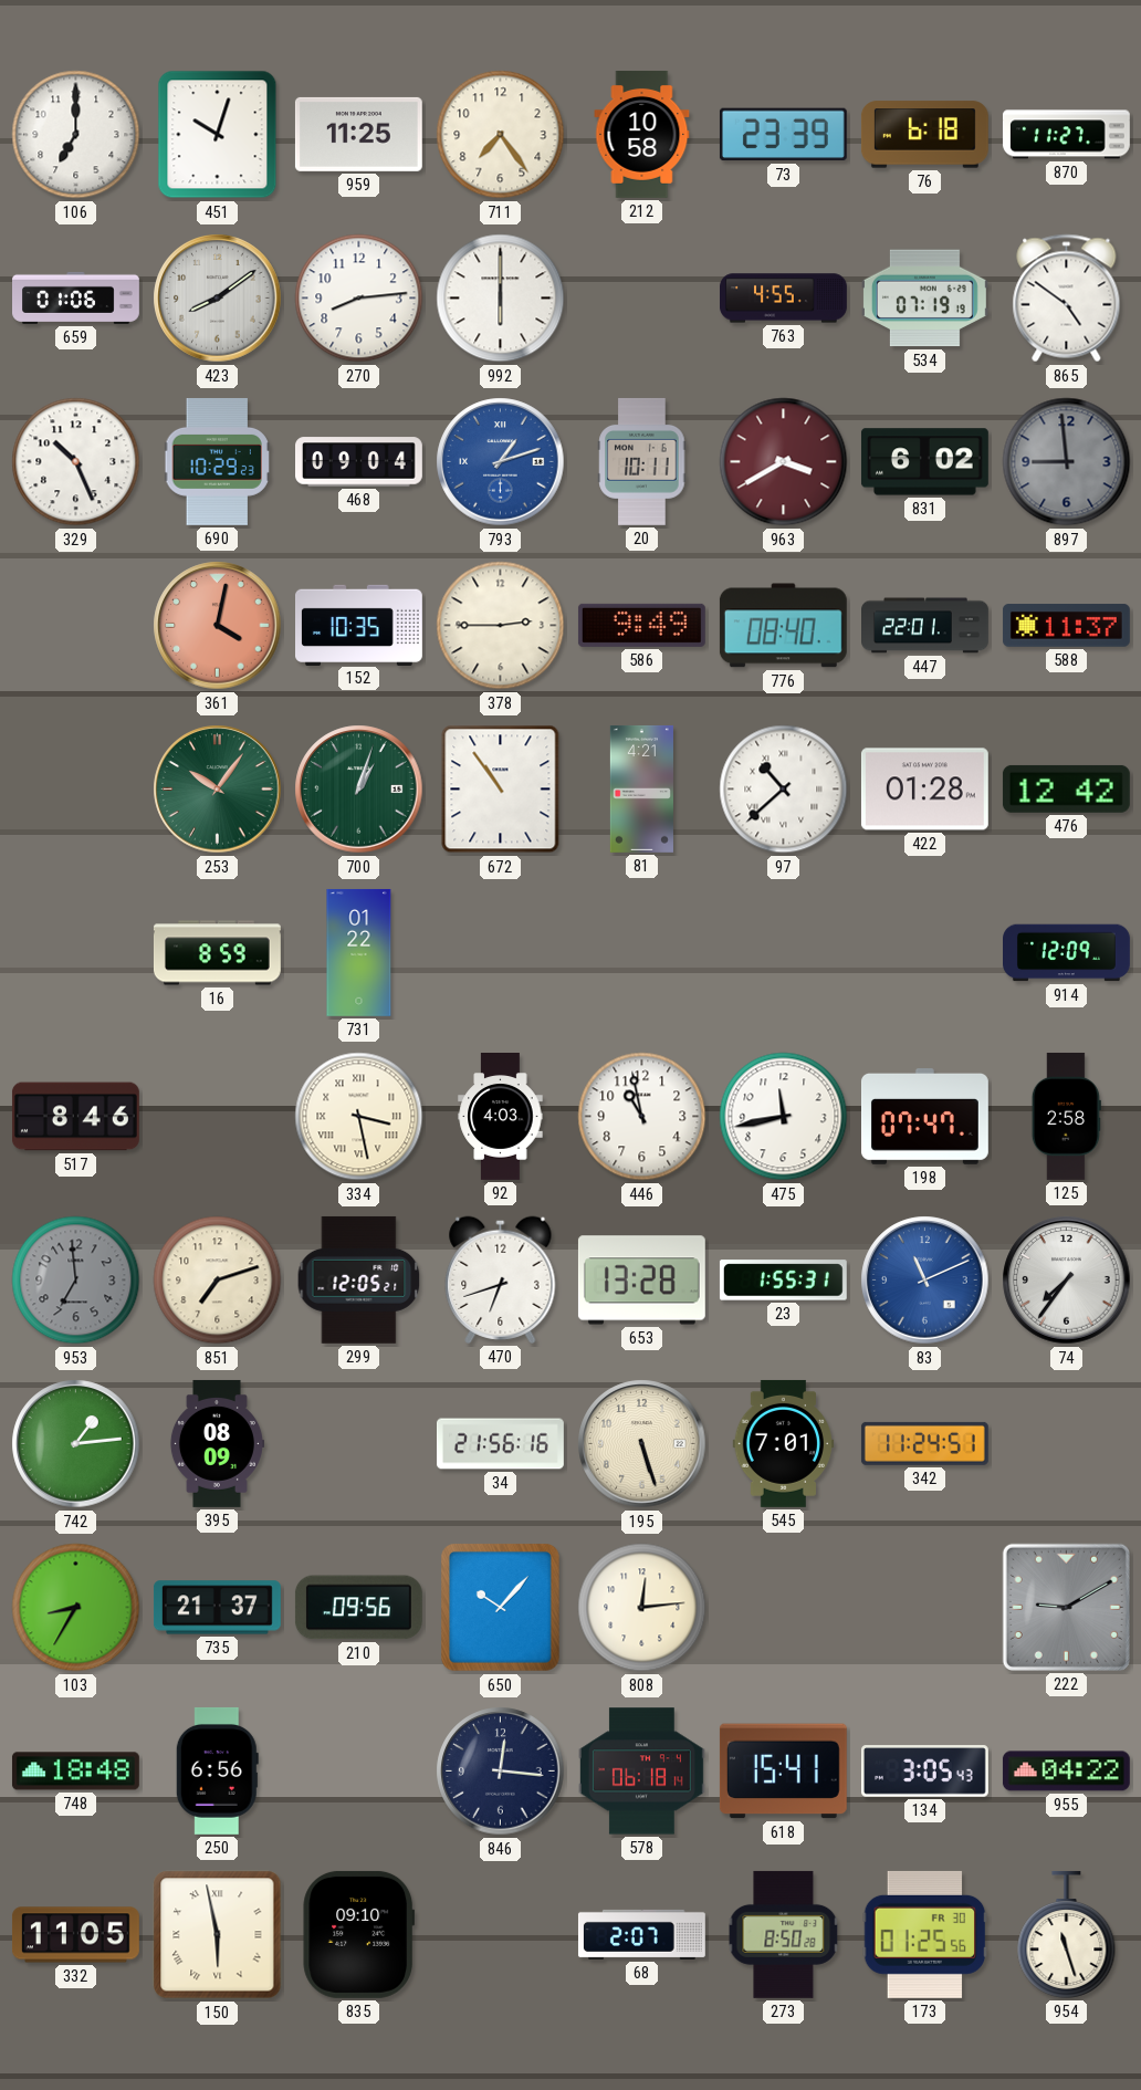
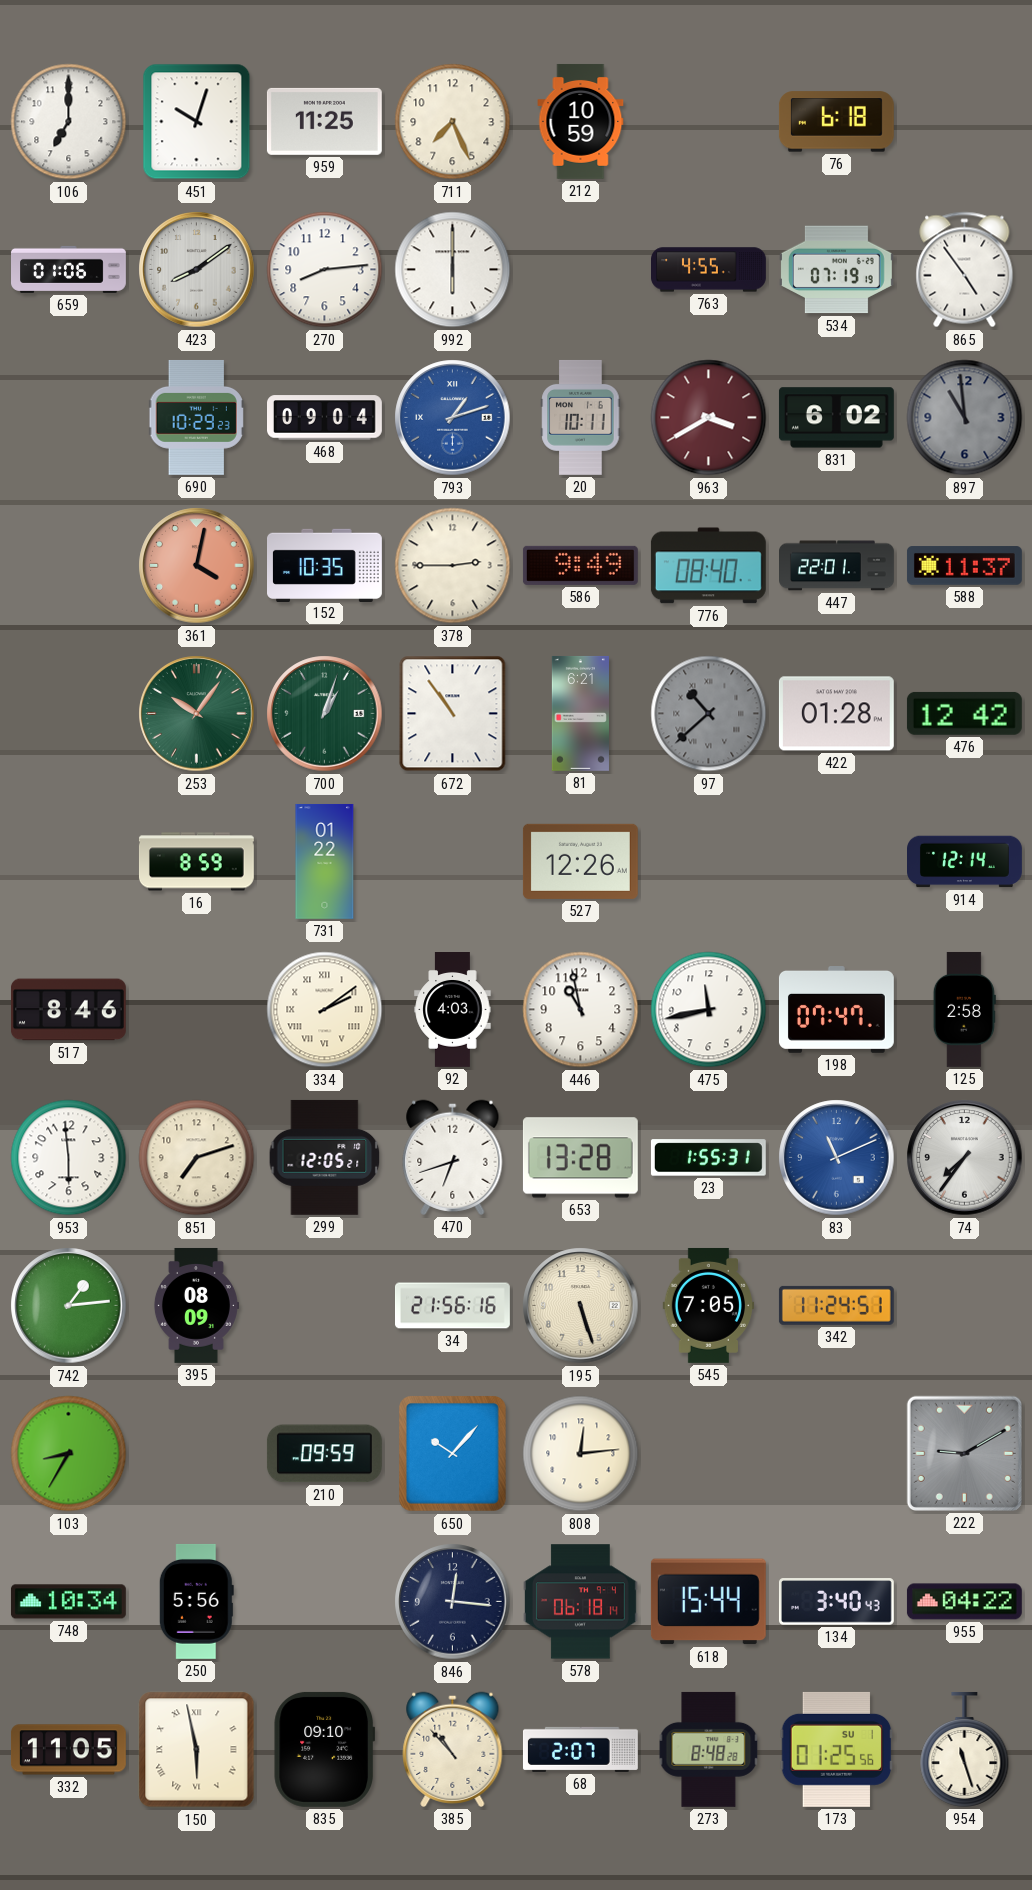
711: 7:24 -> 7:26
212: 10:58 -> 10:59
73: 23:39 -> none
870: 11:27 -> none
865: 4:51 -> 4:54
329: 10:26 -> none
897: 8:59 -> 10:59
81: 4:21 -> 6:21
97 dial: white -> grey
527: none -> 12:26
914: 12:09 -> 12:14
334: 3:28 -> 2:09
953: 6:59 -> 5:59
953 dial: grey -> white
545: 7:01 -> 7:05
735: 21:37 -> none
210: 09:56 -> 09:59
748: 18:48 -> 10:34
250: 6:56 -> 5:56
618: 15:41 -> 15:44
134: 3:05 -> 3:40
385: none -> 10:53
273: 8:50 -> 8:48
173 date: FR 30 -> SU 1
